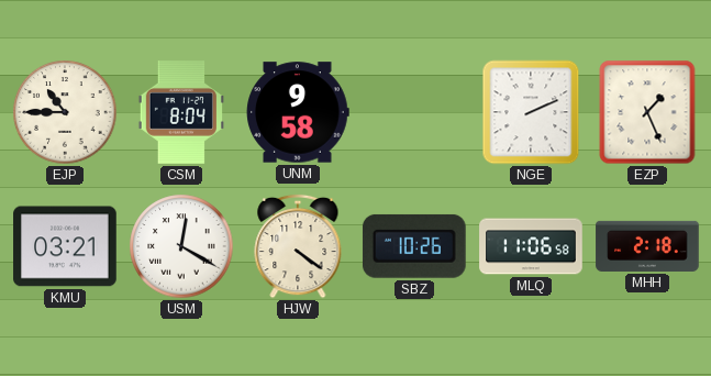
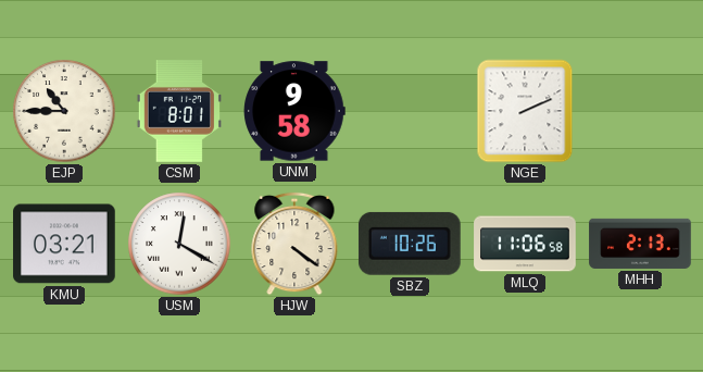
CSM: 8:04 -> 8:01
EZP: 1:26 -> none
MHH: 2:18 -> 2:13
